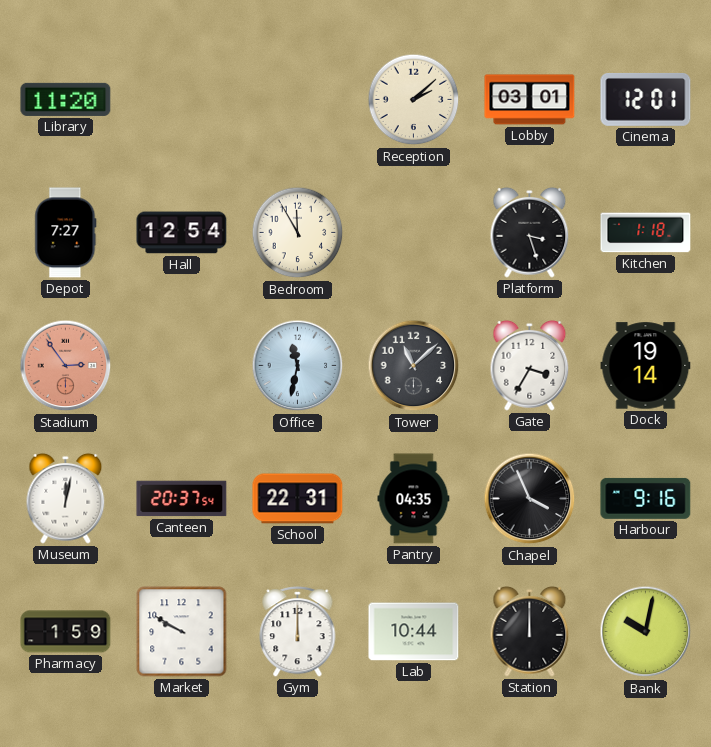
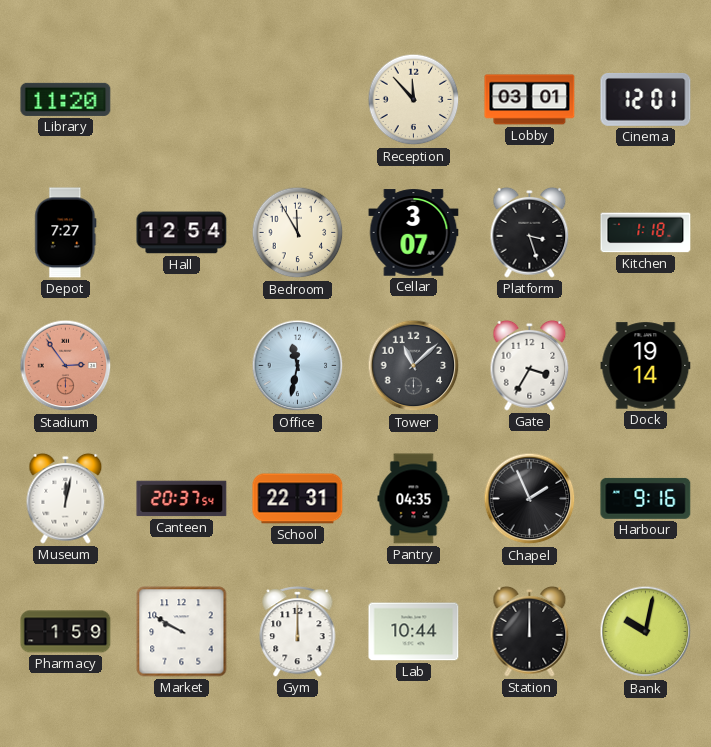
Reception: 2:08 -> 11:53
Cellar: none -> 3:07
Chapel: 3:56 -> 1:56
